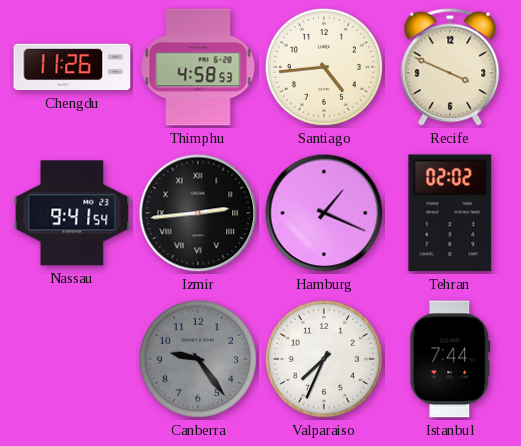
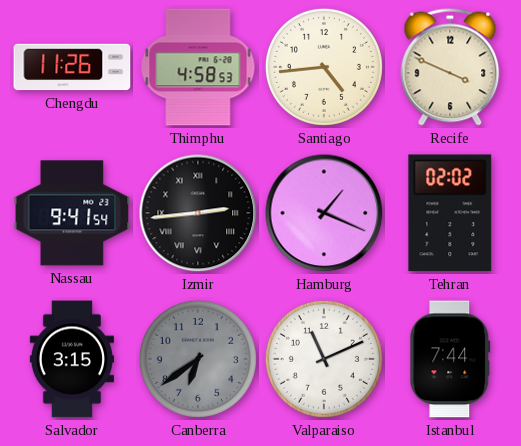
Salvador: none -> 3:15
Canberra: 9:24 -> 6:39
Valparaiso: 7:34 -> 11:11
